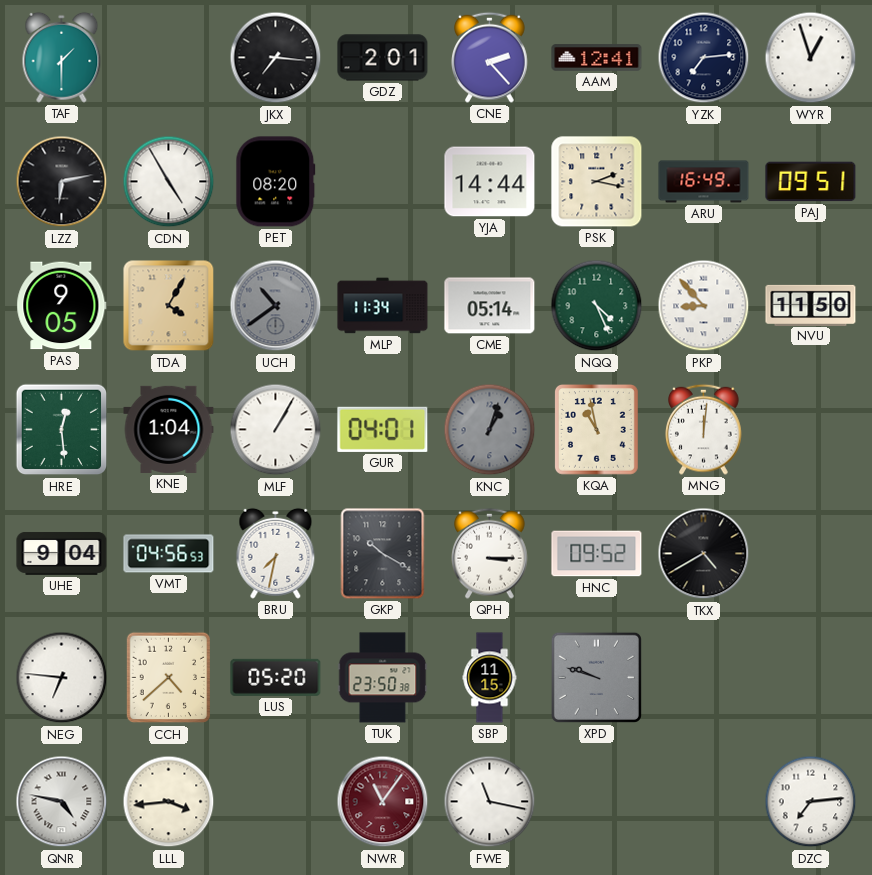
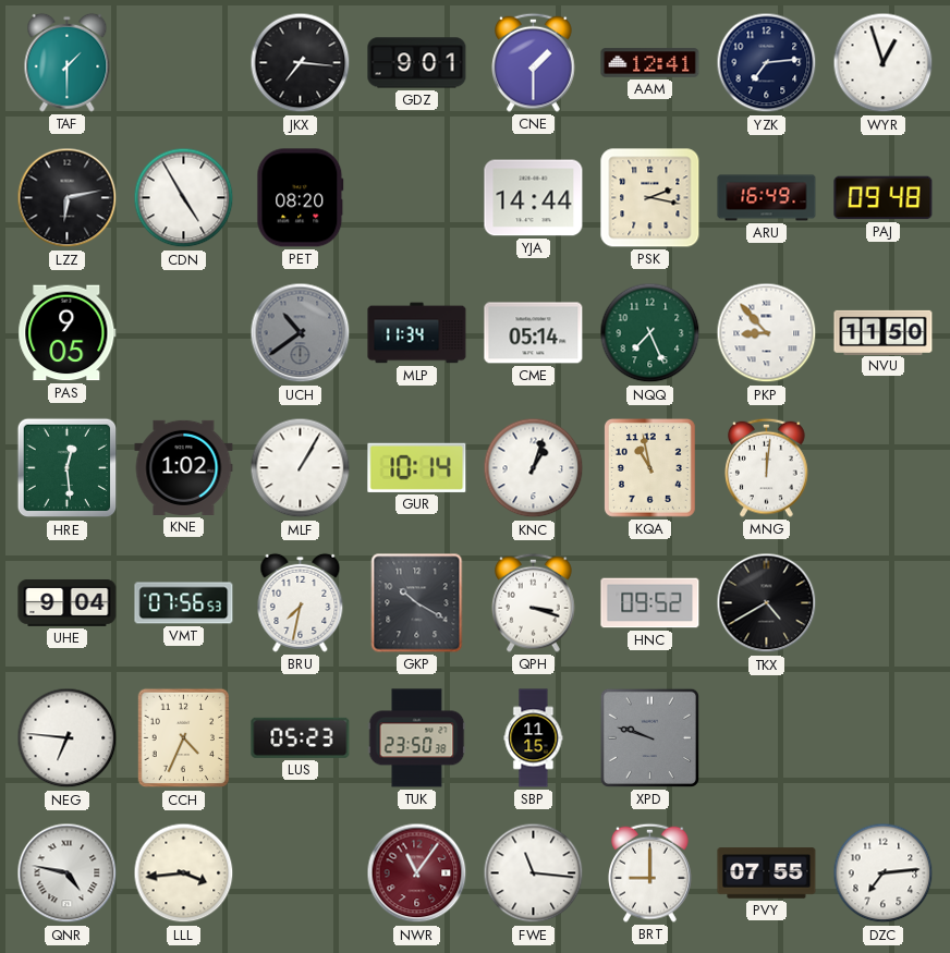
GDZ: 2:01 -> 9:01
CNE: 2:23 -> 1:30
PAJ: 09:51 -> 09:48
TDA: 4:05 -> none
NQQ: 4:26 -> 7:26
KNE: 1:04 -> 1:02
GUR: 04:01 -> 10:14
KNC dial: grey -> white
VMT: 04:56 -> 07:56
QPH: 3:15 -> 3:18
CCH: 4:38 -> 4:34
LUS: 05:20 -> 05:23
FWE: 11:17 -> 11:16
BRT: none -> 9:00
PVY: none -> 07:55
